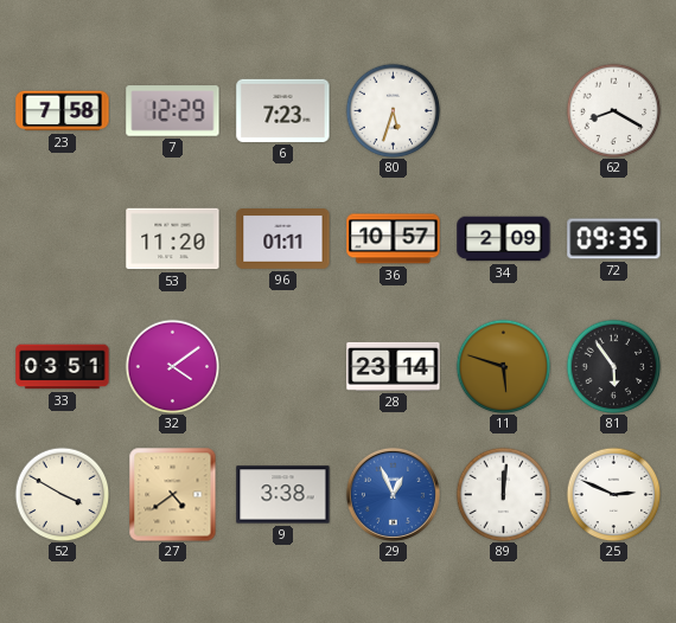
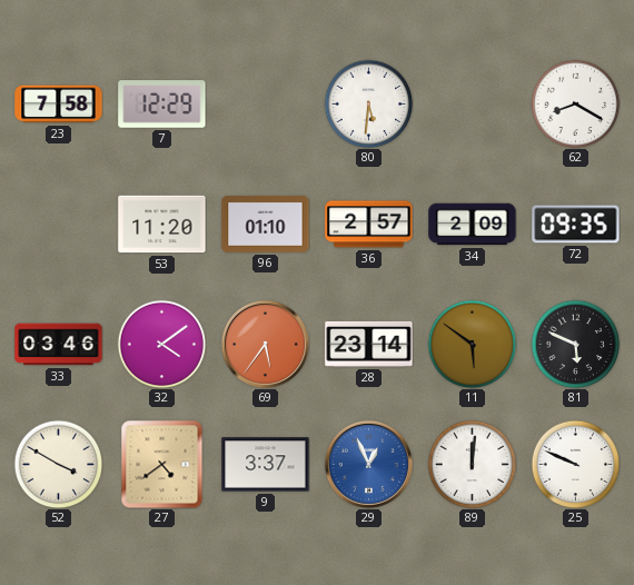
6: 7:23 -> none
80: 5:33 -> 5:31
96: 01:11 -> 01:10
36: 10:57 -> 2:57
33: 03:51 -> 03:46
69: none -> 5:36
11: 5:48 -> 5:51
81: 5:54 -> 5:49
9: 3:38 -> 3:37
25: 2:49 -> 9:49
